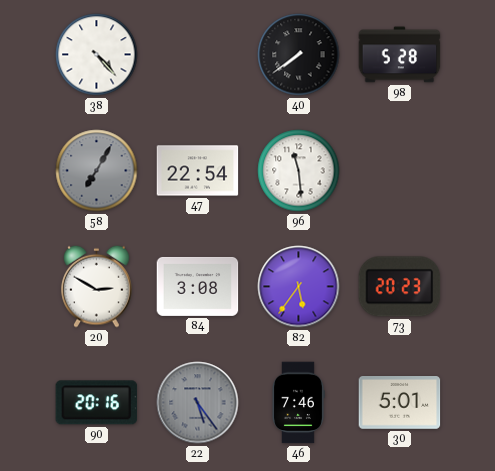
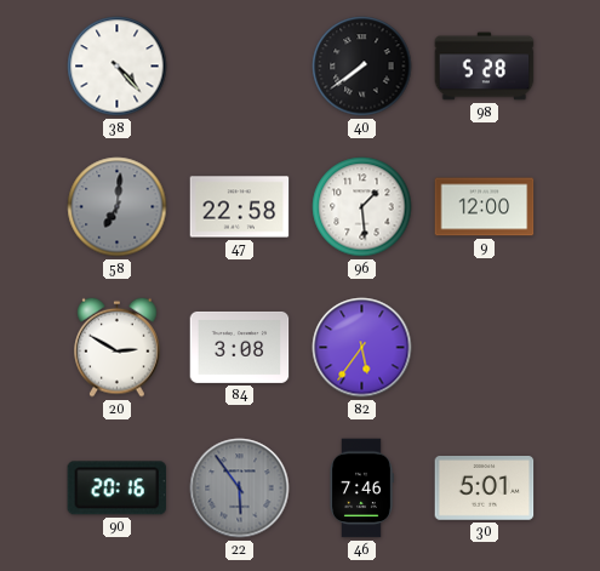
58: 7:05 -> 7:01
47: 22:54 -> 22:58
96: 11:29 -> 1:29
9: none -> 12:00
73: 20:23 -> none
22: 5:24 -> 5:54
